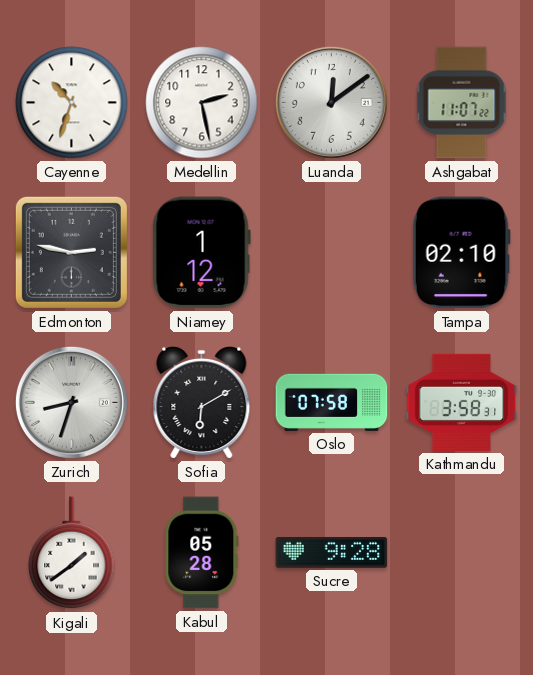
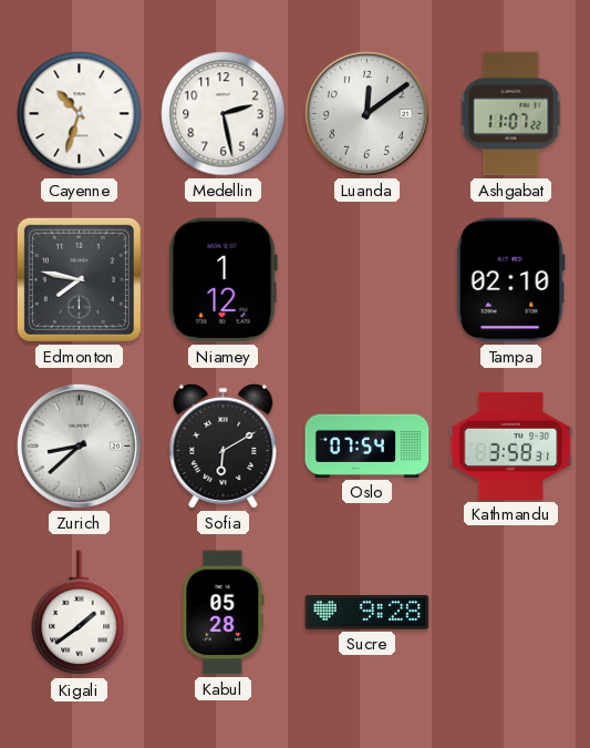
Edmonton: 2:47 -> 7:47
Zurich: 8:33 -> 8:38
Oslo: 07:58 -> 07:54
